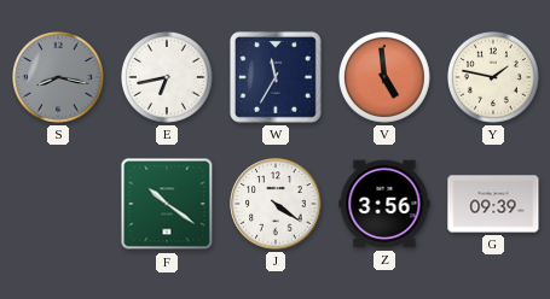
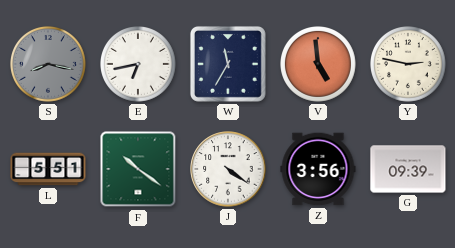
Y: 1:47 -> 2:47
L: none -> 5:51
